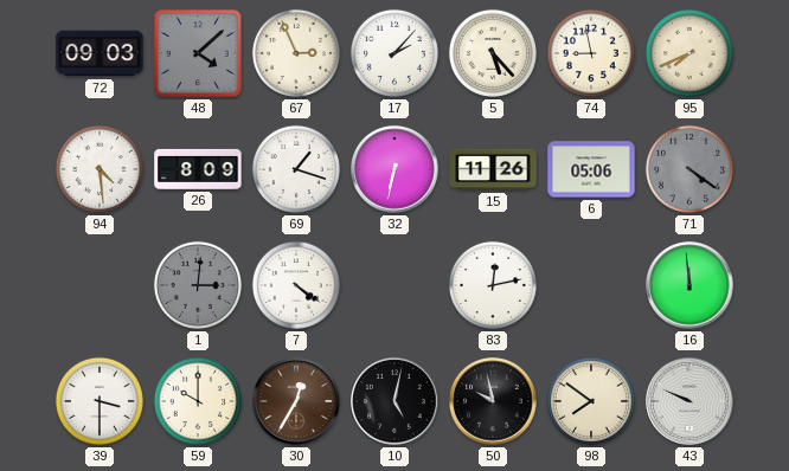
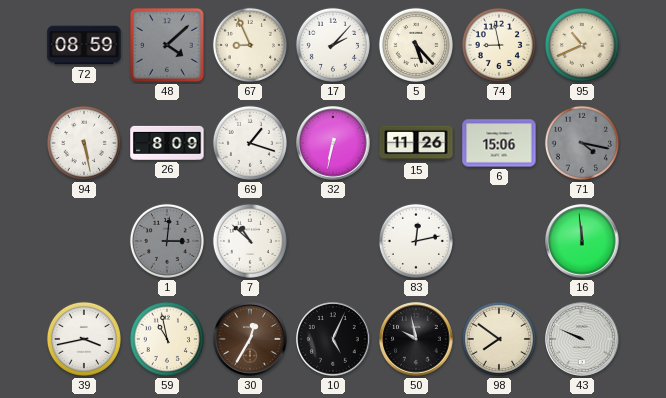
72: 09:03 -> 08:59
67: 2:56 -> 8:56
95: 7:41 -> 10:41
94: 4:29 -> 5:28
6: 05:06 -> 15:06
71: 4:21 -> 4:17
7: 4:21 -> 10:52
39: 3:30 -> 3:43
59: 10:00 -> 10:58
10: 5:02 -> 5:04
